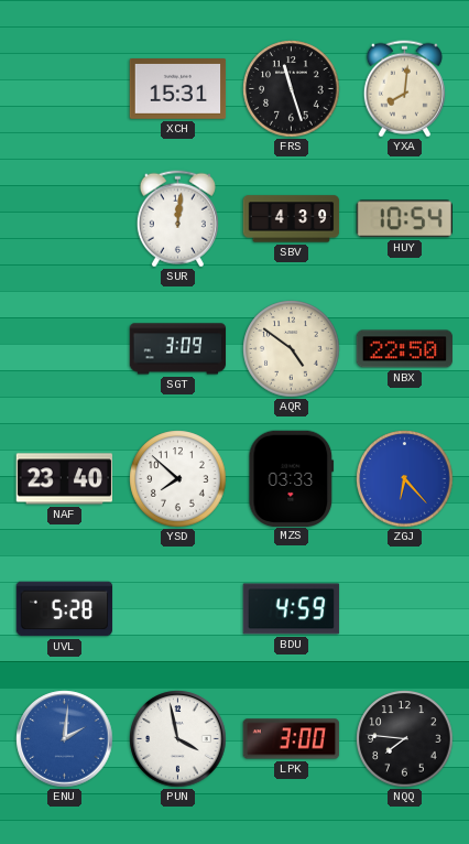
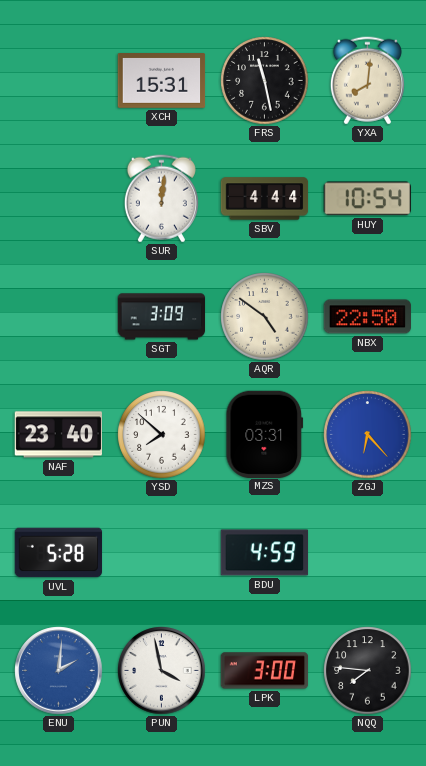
FRS: 11:27 -> 11:28
SBV: 4:39 -> 4:44
MZS: 03:33 -> 03:31
